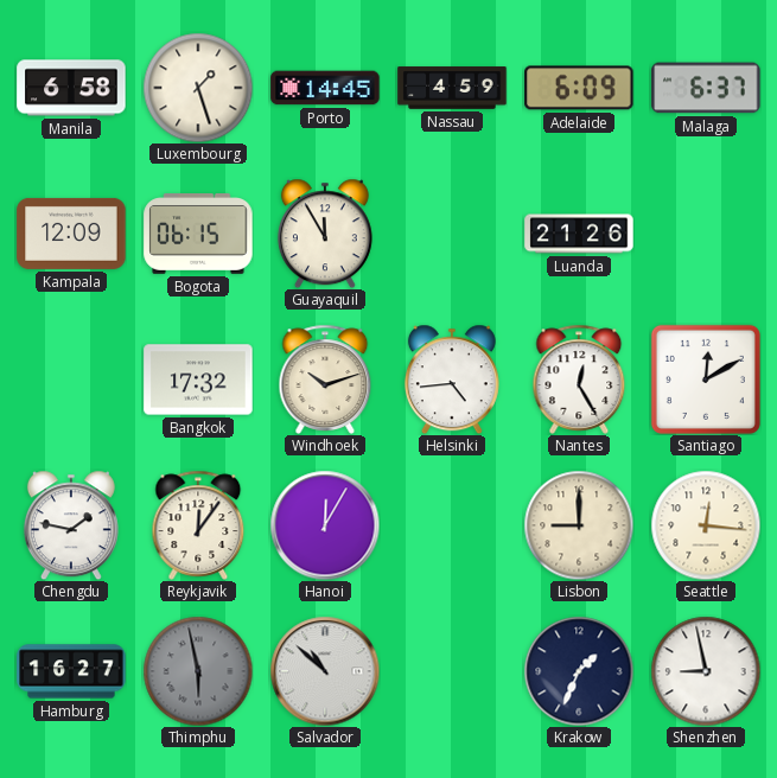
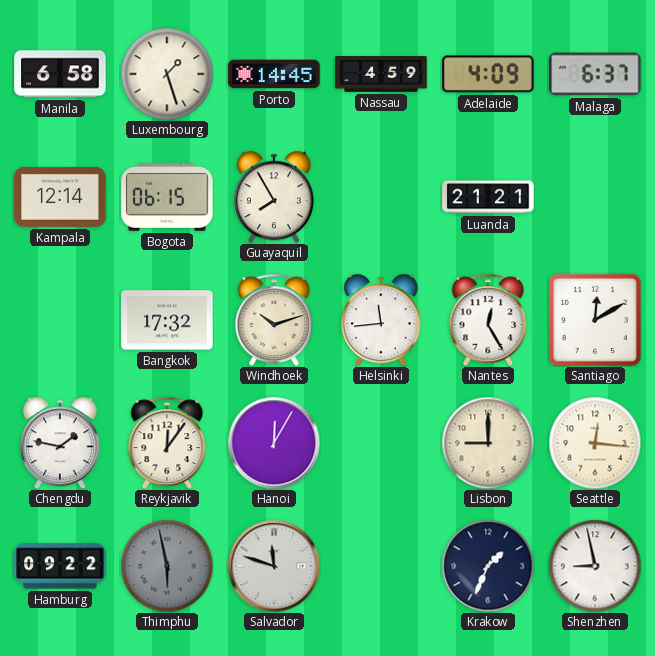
Adelaide: 6:09 -> 4:09
Kampala: 12:09 -> 12:14
Guayaquil: 11:55 -> 7:55
Luanda: 21:26 -> 21:21
Helsinki: 4:44 -> 11:44
Hamburg: 16:27 -> 09:22
Salvador: 10:52 -> 11:48
